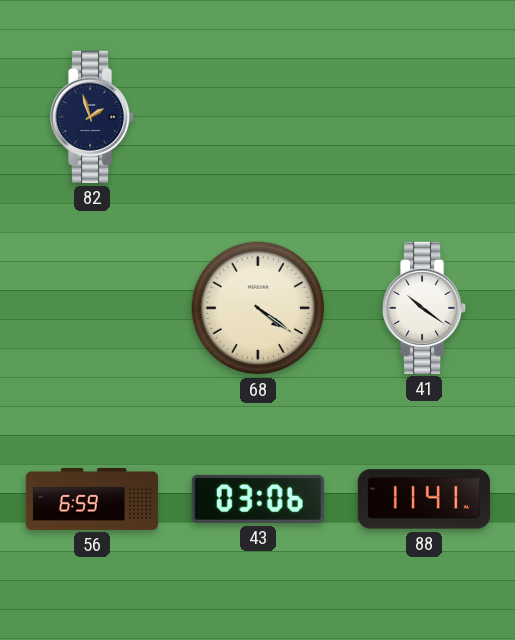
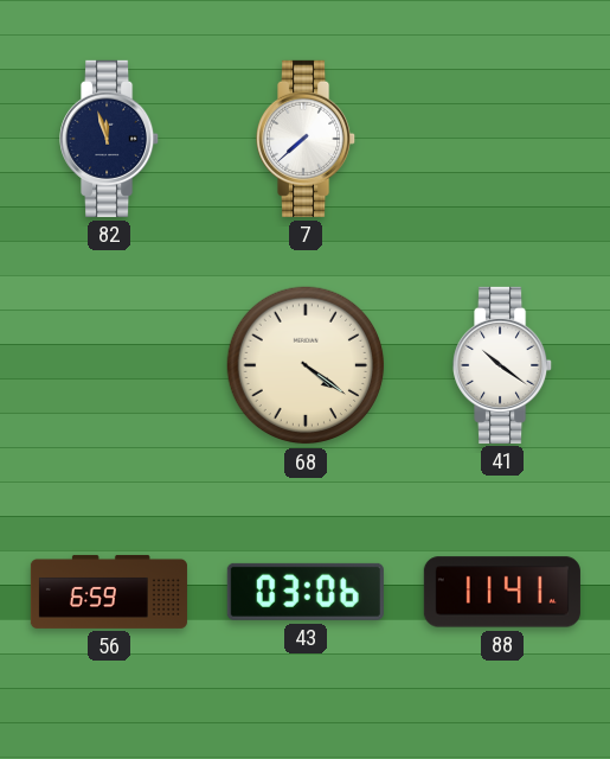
82: 1:57 -> 11:57
7: none -> 7:38
